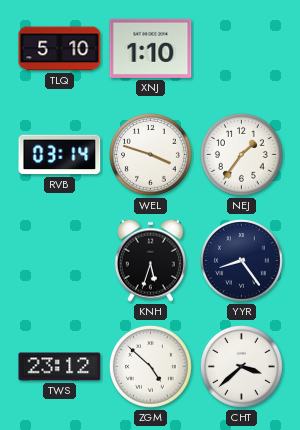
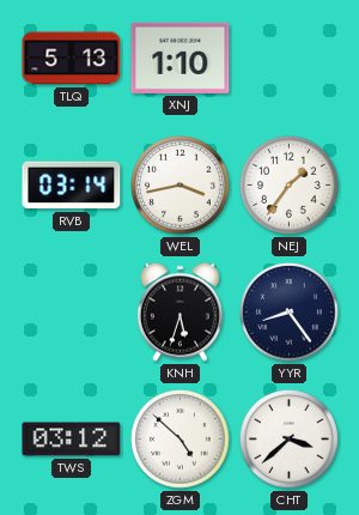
TLQ: 5:10 -> 5:13
WEL: 3:48 -> 3:43
TWS: 23:12 -> 03:12
